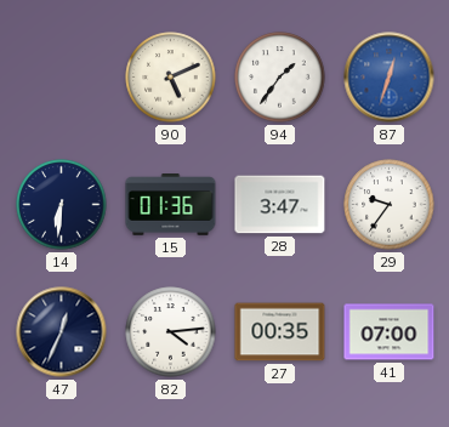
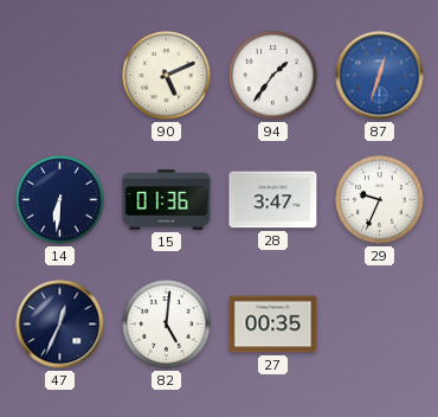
29: 9:36 -> 9:34
82: 4:14 -> 5:01
41: 07:00 -> none
